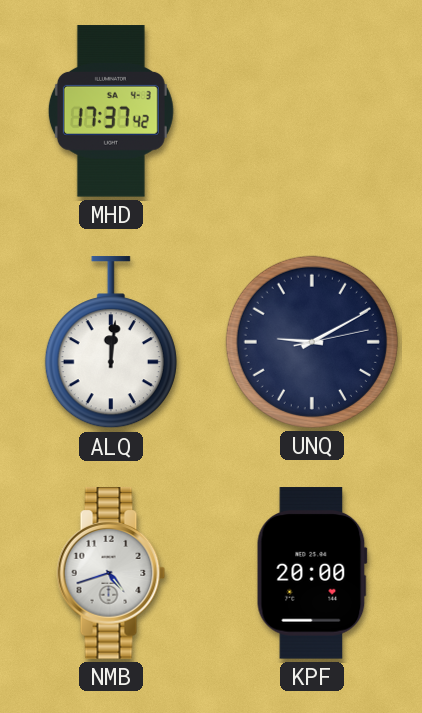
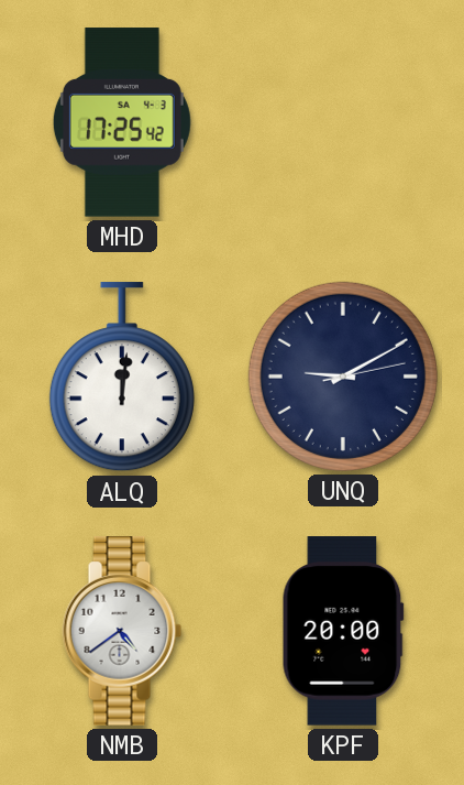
MHD: 17:37 -> 17:25
NMB: 4:42 -> 4:39
